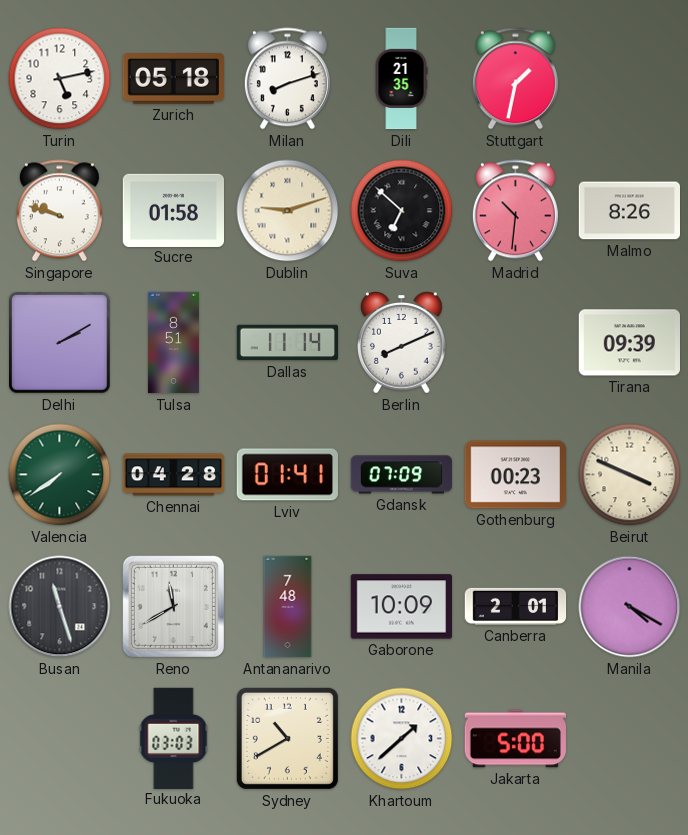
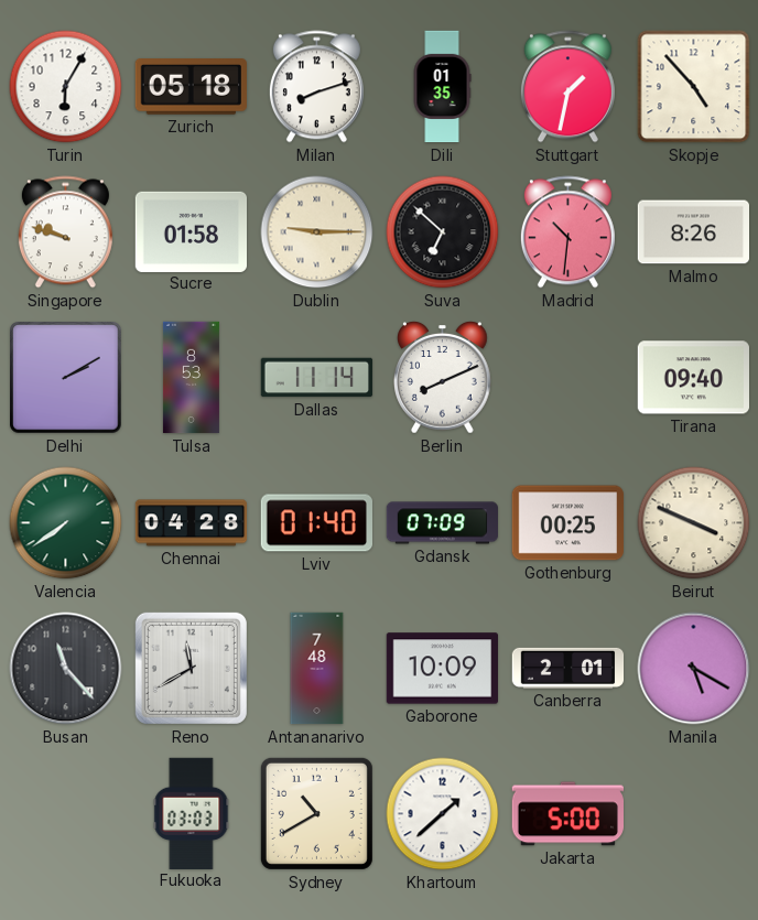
Turin: 5:13 -> 6:05
Dili: 21:35 -> 01:35
Skopje: none -> 4:53
Dublin: 9:12 -> 9:15
Tulsa: 8:51 -> 8:53
Tirana: 09:39 -> 09:40
Lviv: 01:41 -> 01:40
Gothenburg: 00:23 -> 00:25
Busan: 11:27 -> 11:23
Manila: 4:20 -> 5:20
